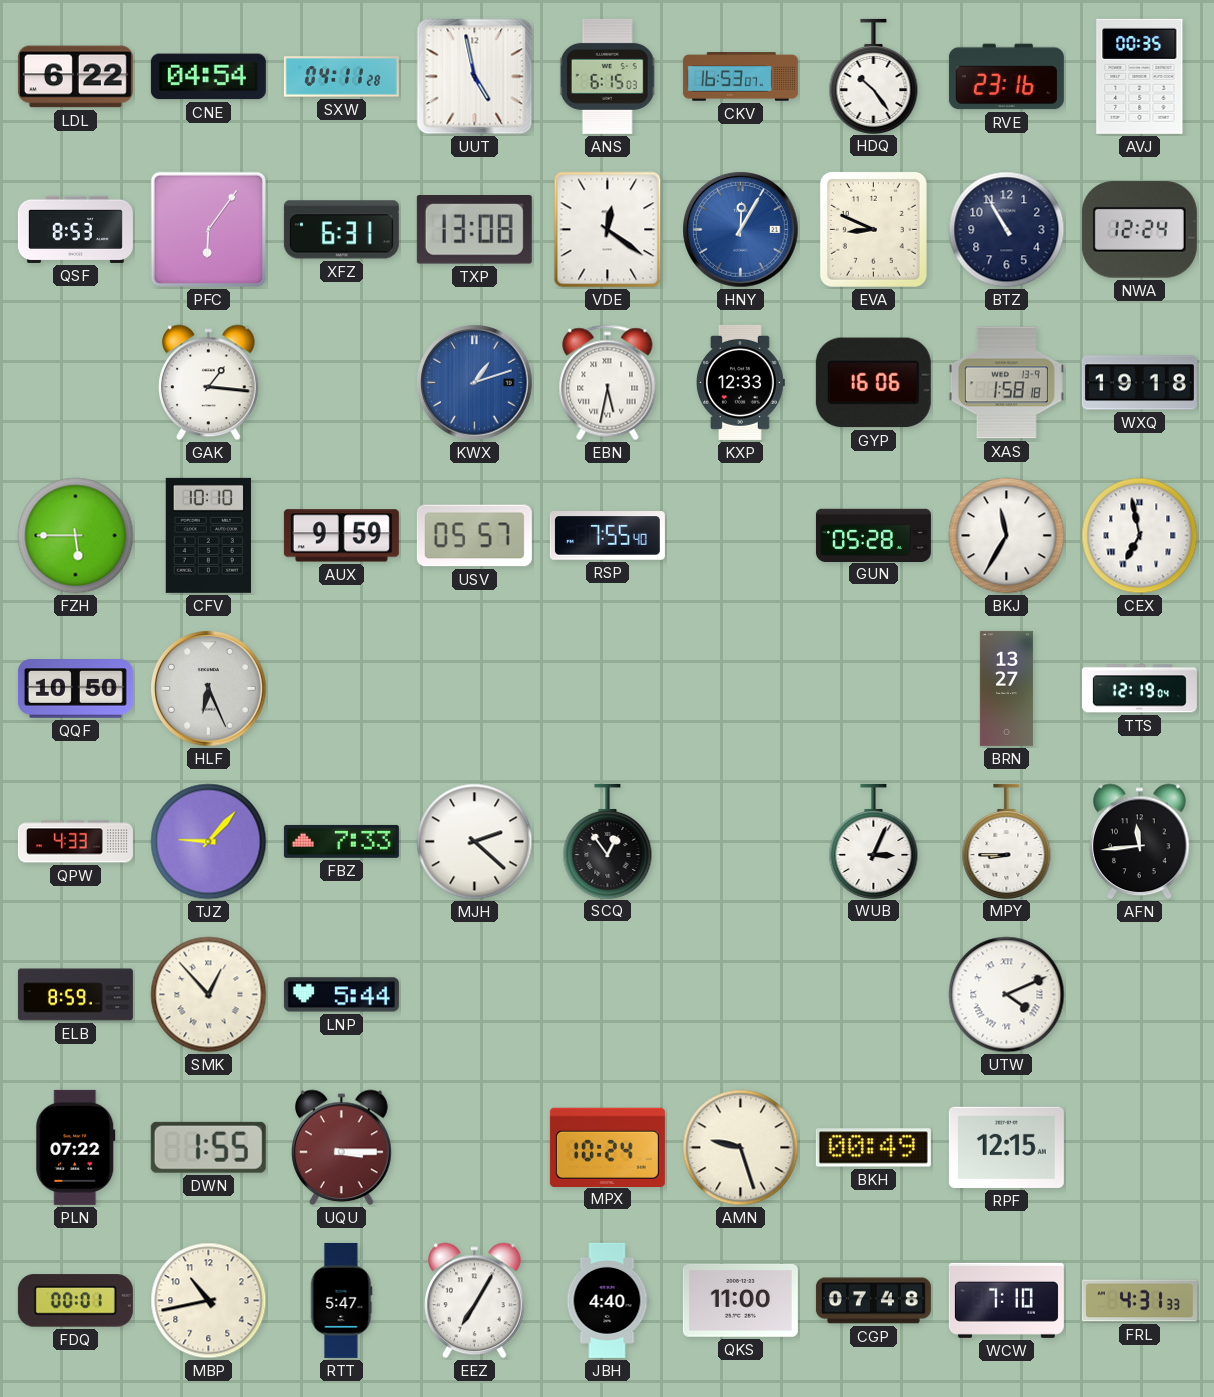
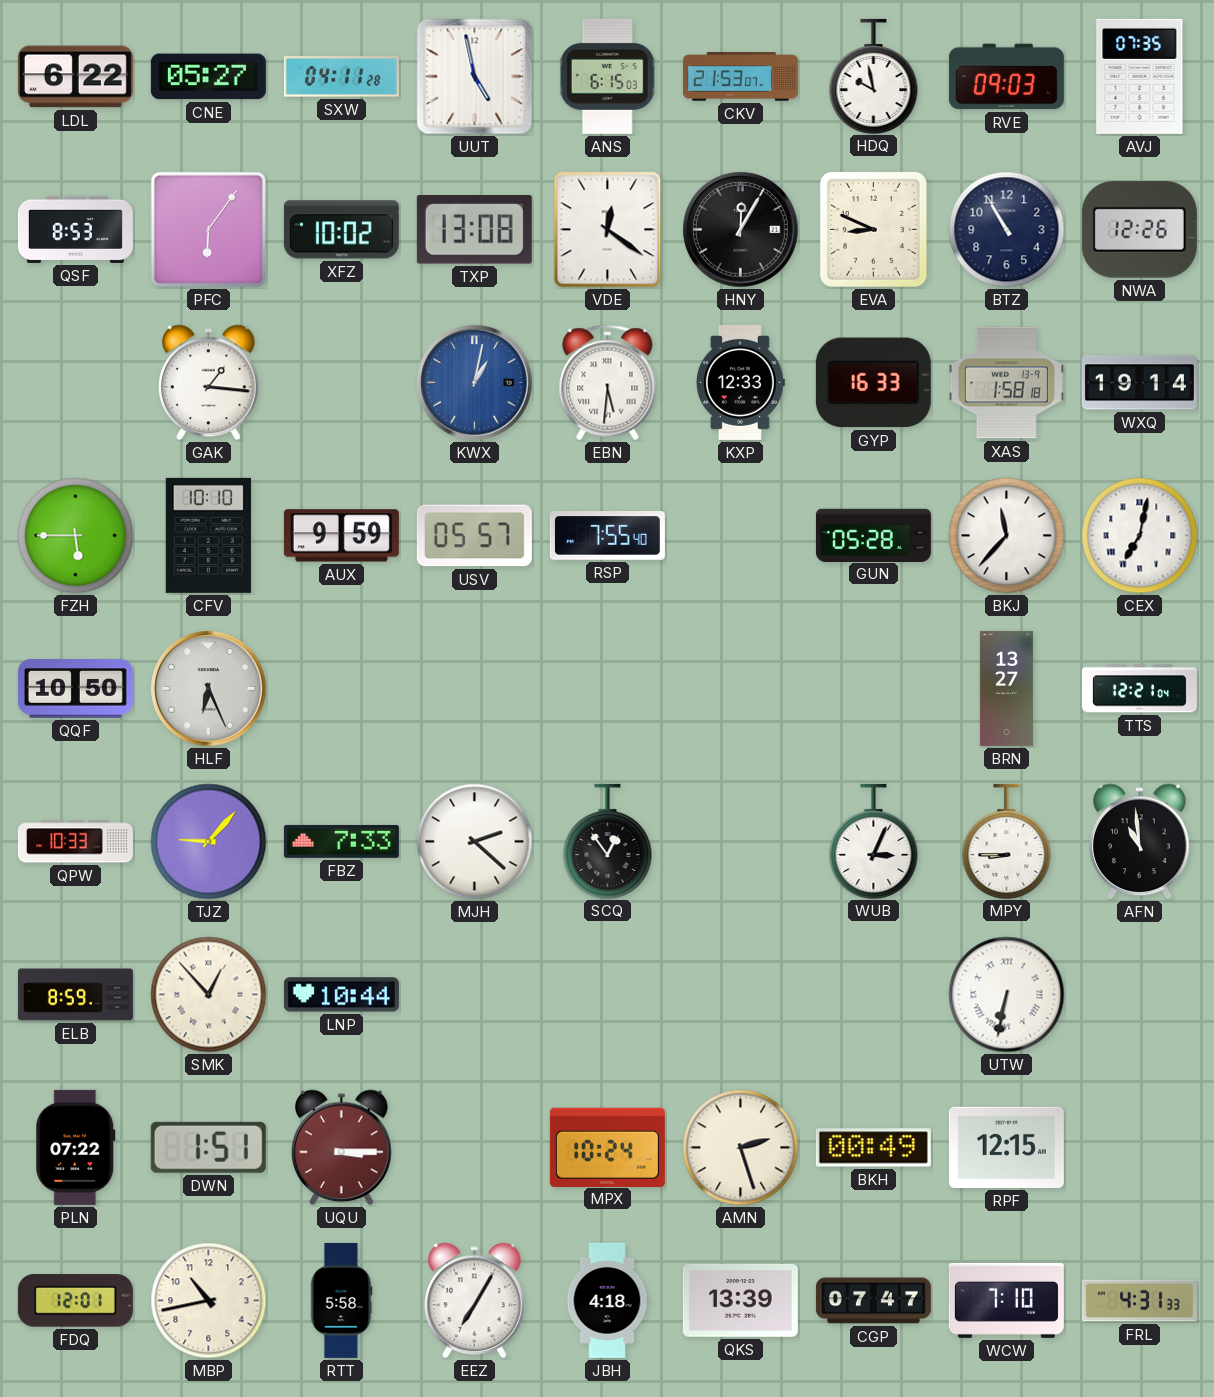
CNE: 04:54 -> 05:27
CKV: 16:53 -> 21:53
HDQ: 10:24 -> 9:58
RVE: 23:16 -> 09:03
AVJ: 00:35 -> 07:35
XFZ: 6:31 -> 10:02
HNY dial: blue -> black
NWA: 12:24 -> 12:26
KWX: 1:12 -> 1:02
EBN: 5:32 -> 5:31
GYP: 16:06 -> 16:33
WXQ: 19:18 -> 19:14
BKJ: 11:35 -> 11:37
CEX: 6:58 -> 7:02
TTS: 12:19 -> 12:21
QPW: 4:33 -> 10:33
AFN: 11:44 -> 10:59
LNP: 5:44 -> 10:44
UTW: 4:11 -> 6:32
DWN: 1:55 -> 1:51
AMN: 9:27 -> 2:27
FDQ: 00:01 -> 12:01
RTT: 5:47 -> 5:58
JBH: 4:40 -> 4:18
QKS: 11:00 -> 13:39
CGP: 07:48 -> 07:47
